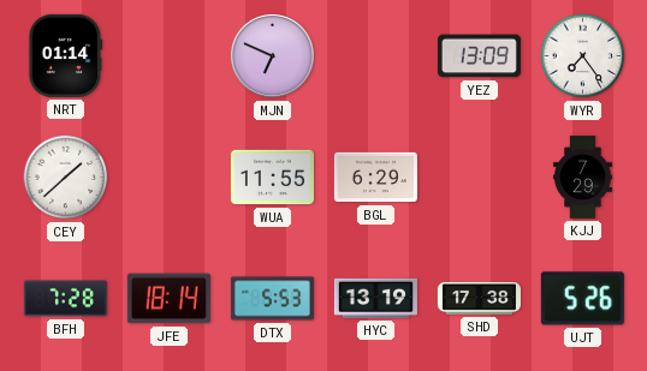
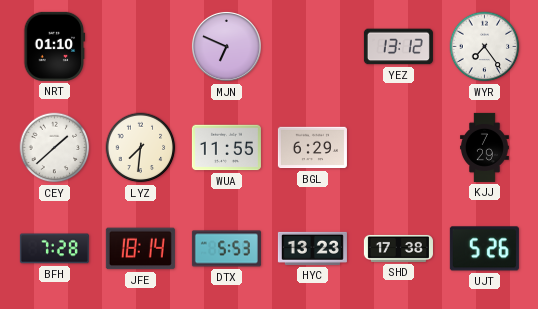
NRT: 01:14 -> 01:10
YEZ: 13:09 -> 13:12
LYZ: none -> 7:31
HYC: 13:19 -> 13:23
